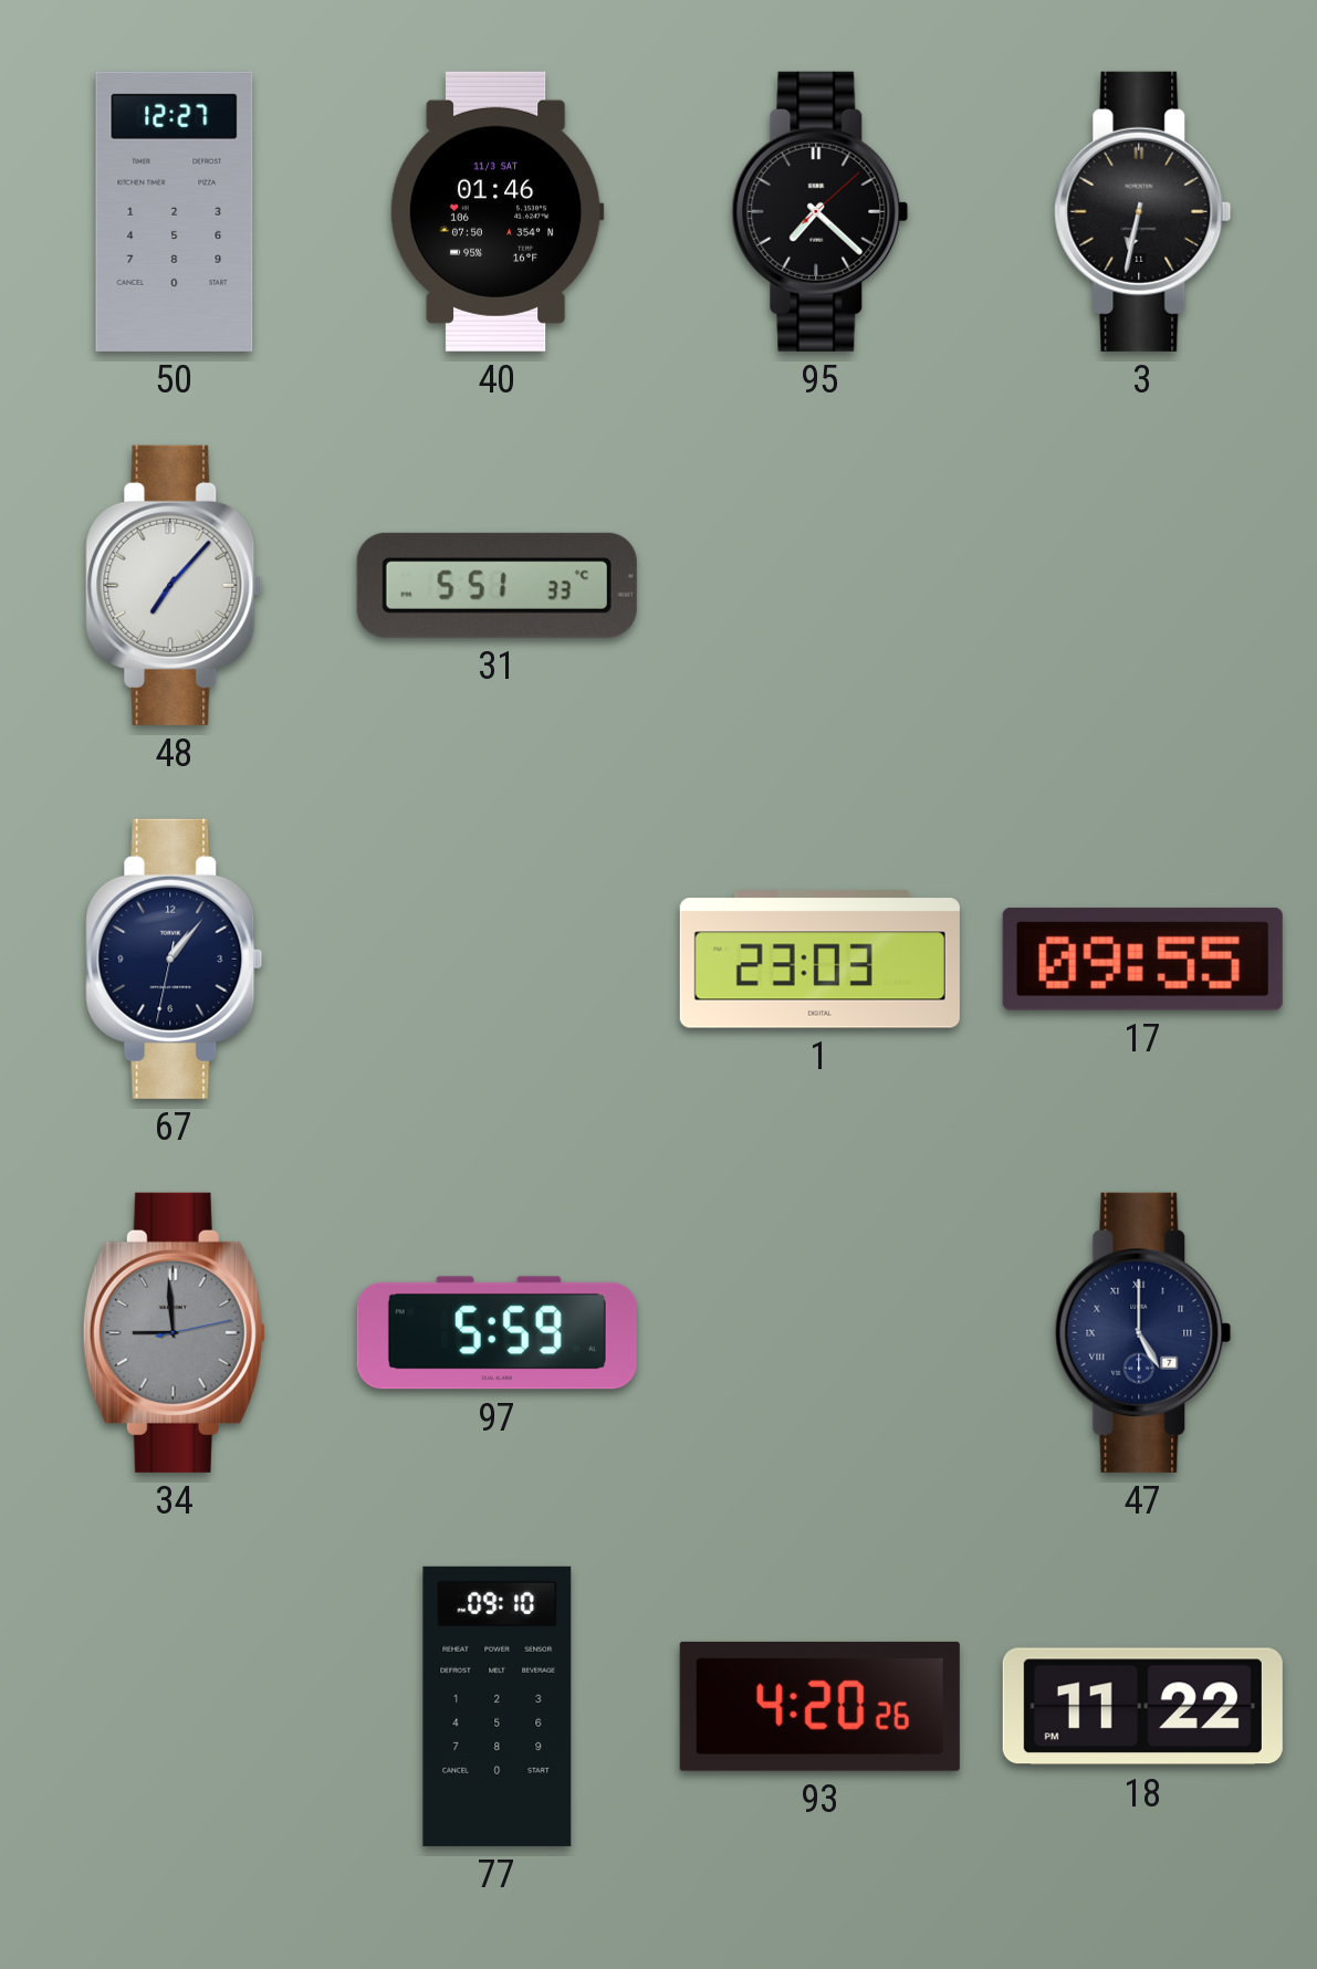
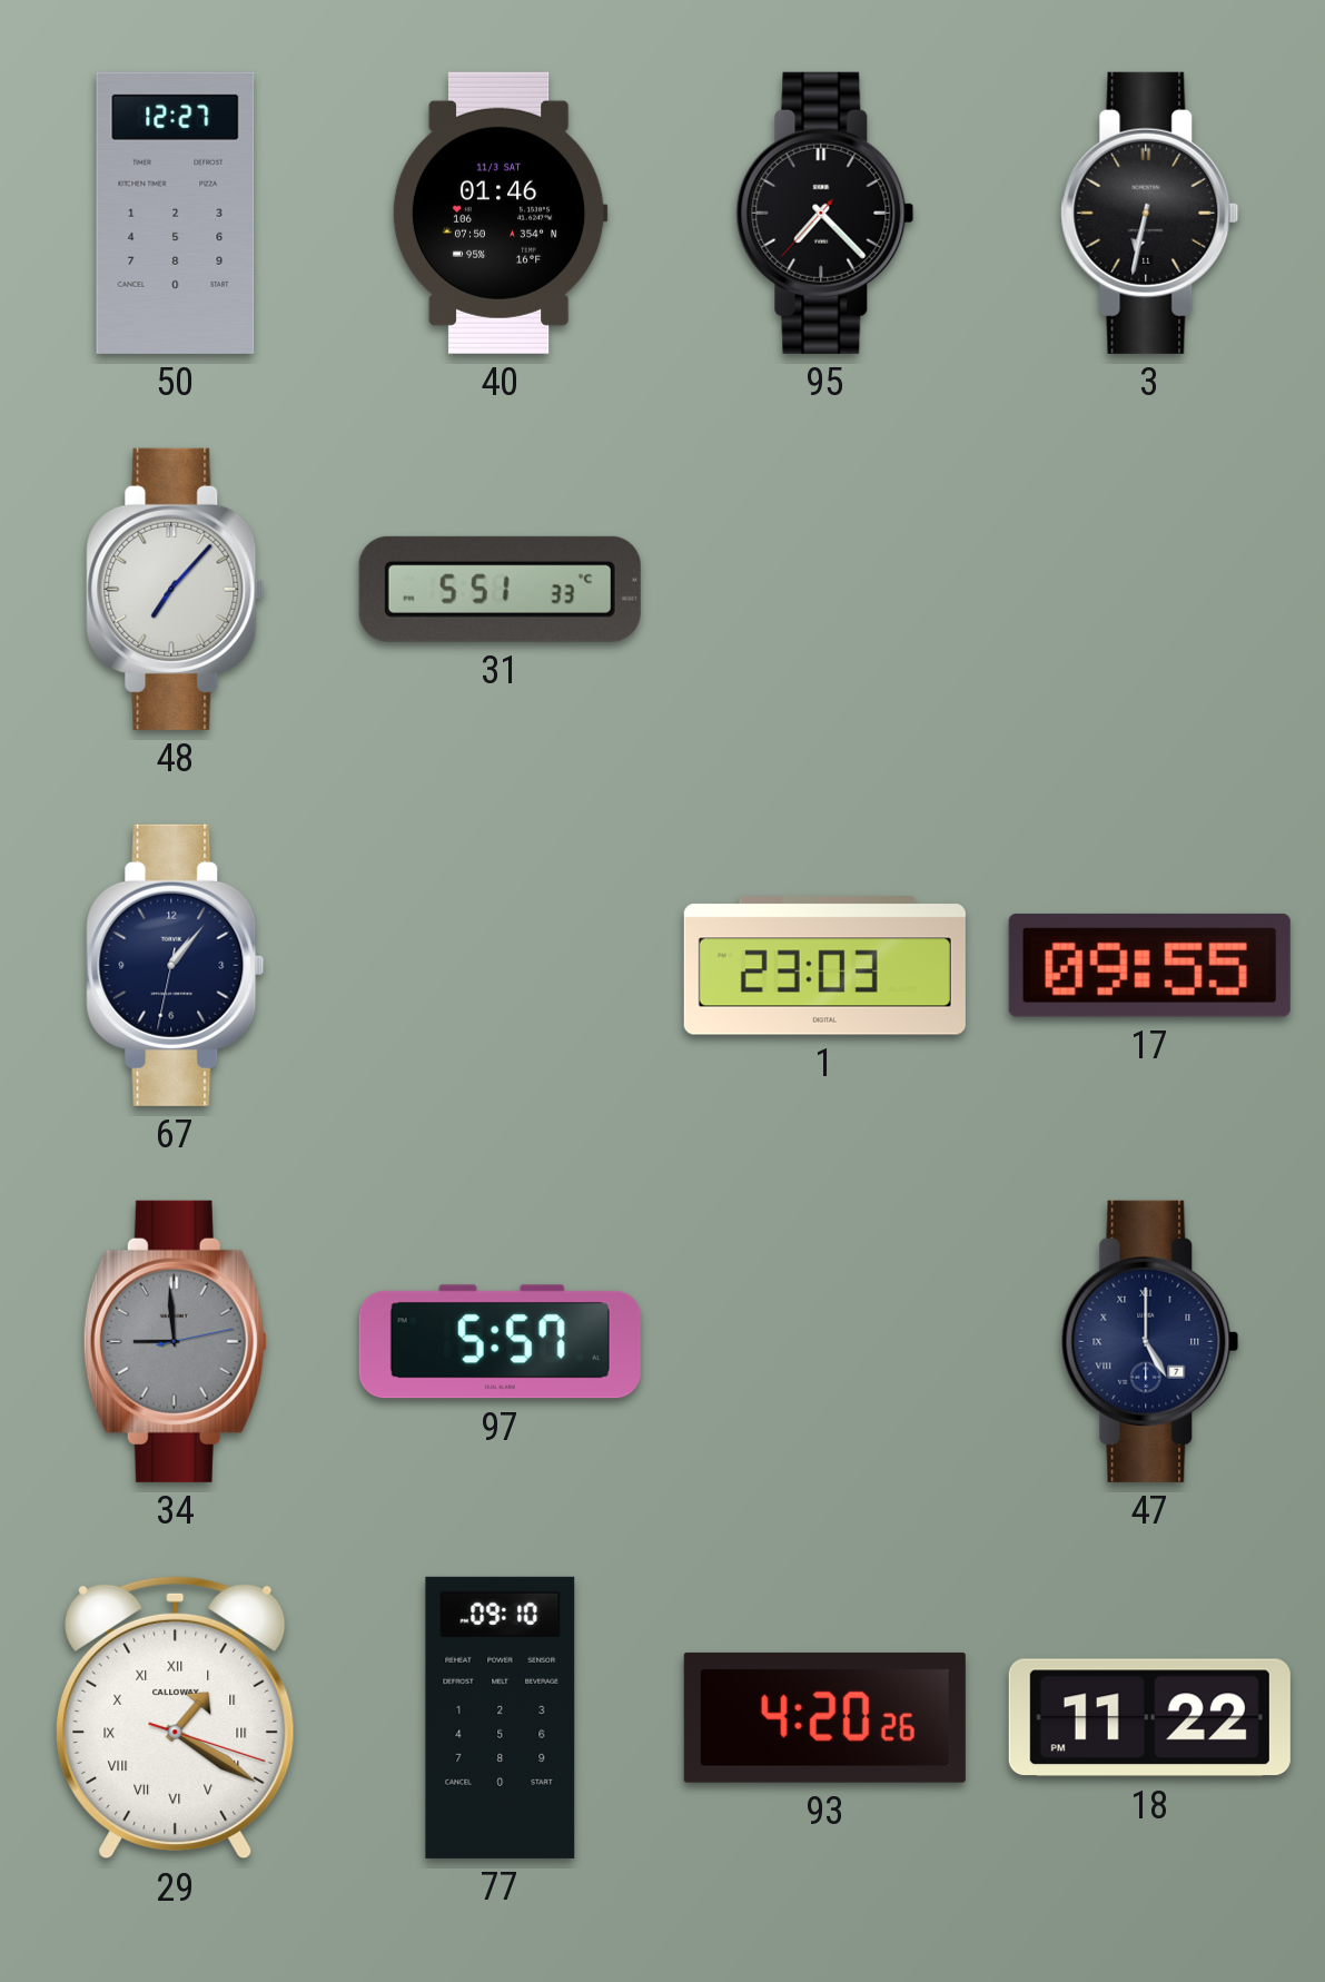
95: 7:22:08 -> 7:22:37
97: 5:59 -> 5:57
29: none -> 1:20
